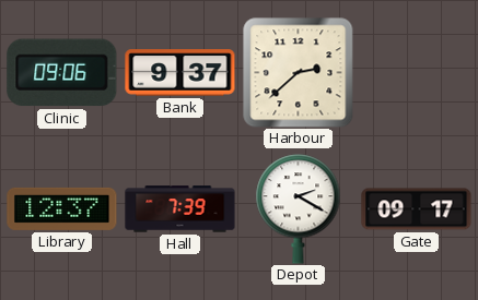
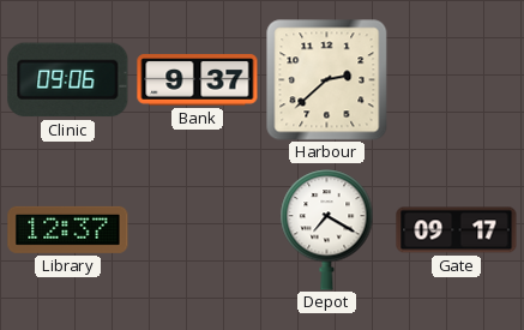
Hall: 7:39 -> none
Depot: 2:20 -> 7:20
